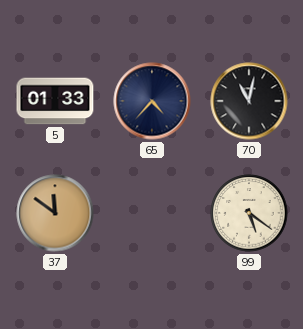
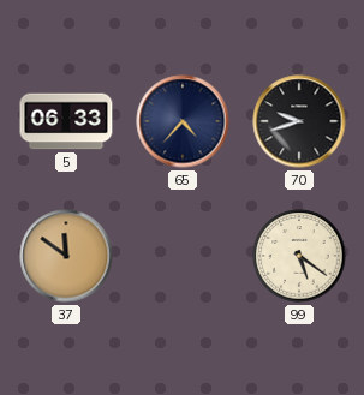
5: 01:33 -> 06:33
70: 11:02 -> 9:42
